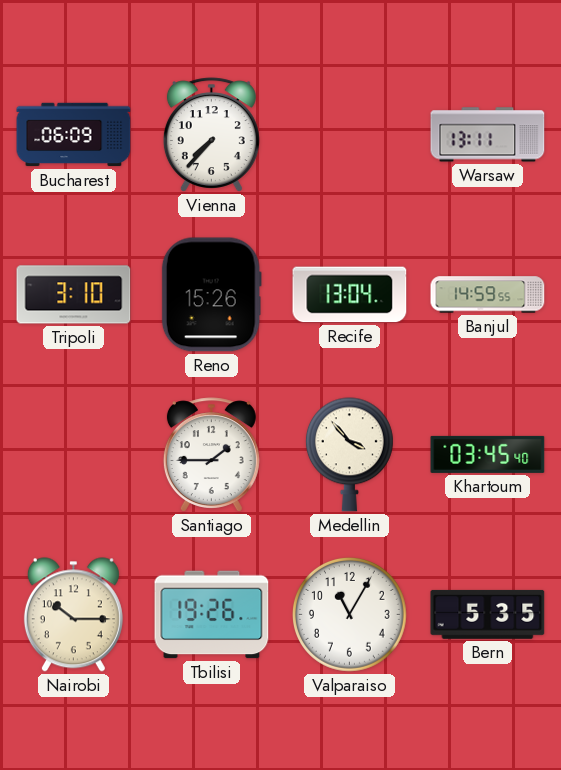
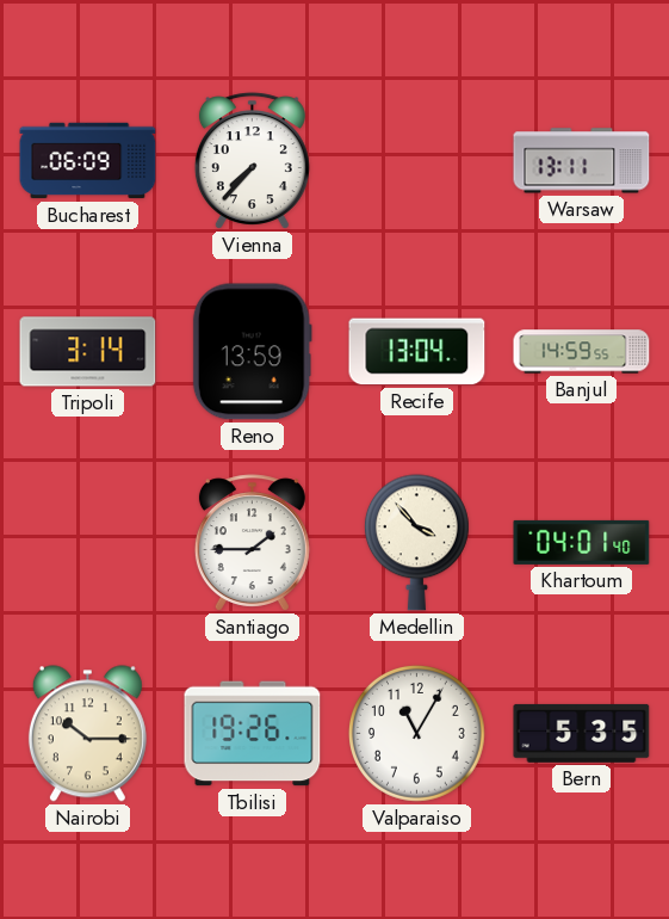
Tripoli: 3:10 -> 3:14
Reno: 15:26 -> 13:59
Khartoum: 03:45 -> 04:01
